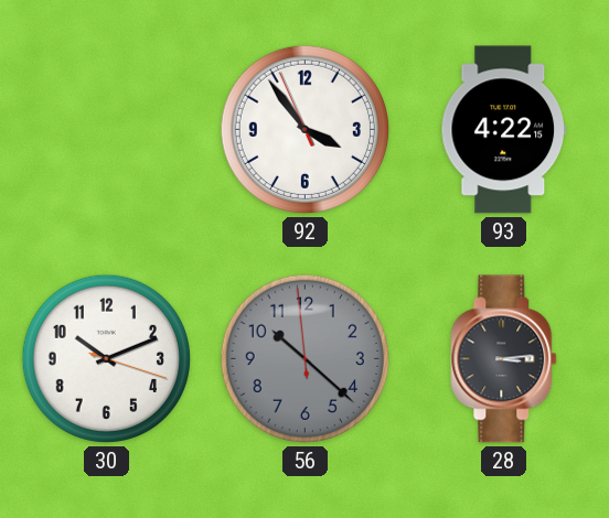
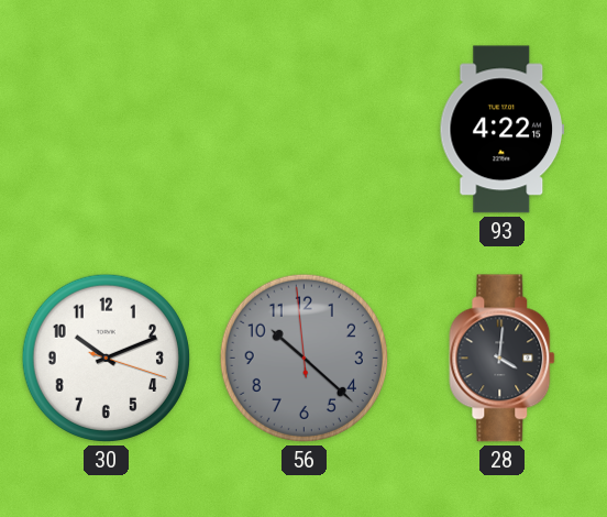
92: 3:53 -> none
28: 3:14 -> 4:01
